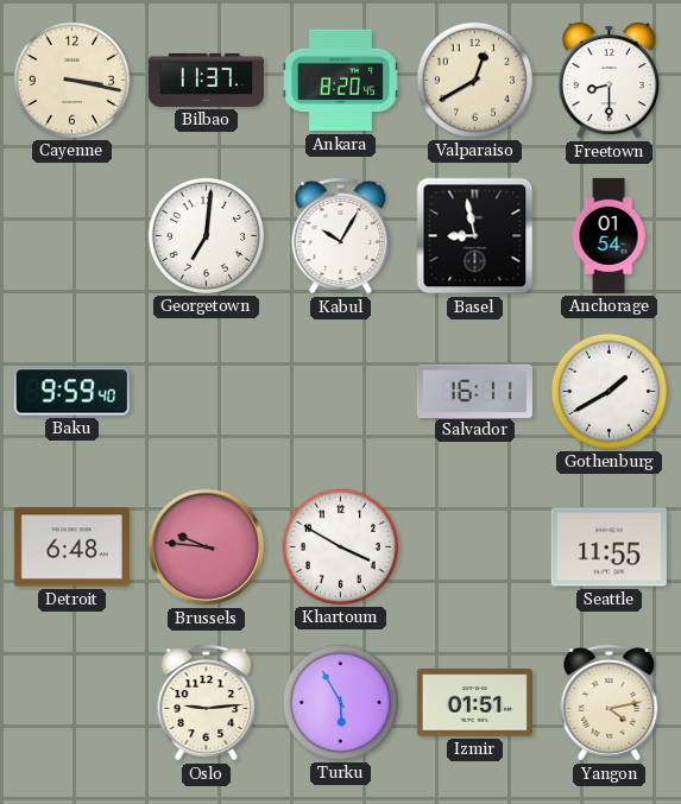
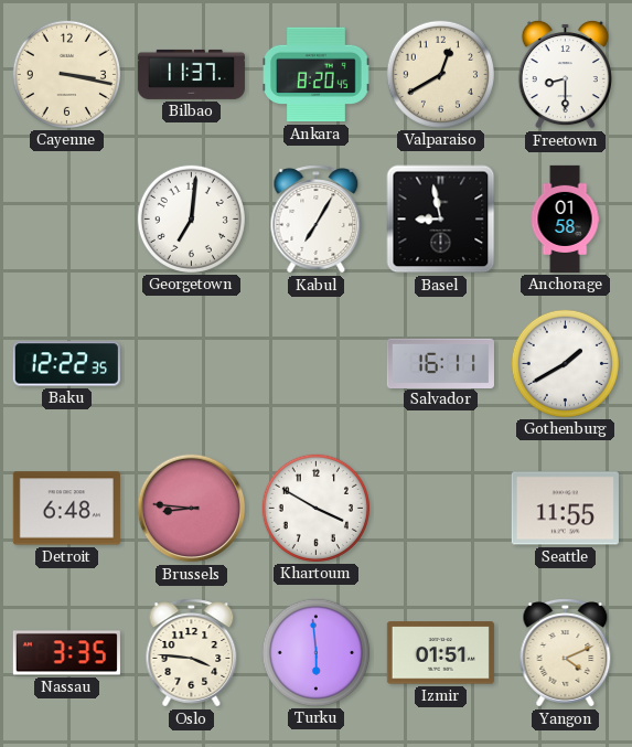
Kabul: 10:05 -> 7:05
Anchorage: 01:54 -> 01:58
Baku: 9:59 -> 12:22
Brussels: 9:46 -> 8:46
Nassau: none -> 3:35
Oslo: 9:14 -> 3:46
Turku: 5:55 -> 5:59
Yangon: 4:13 -> 4:11
